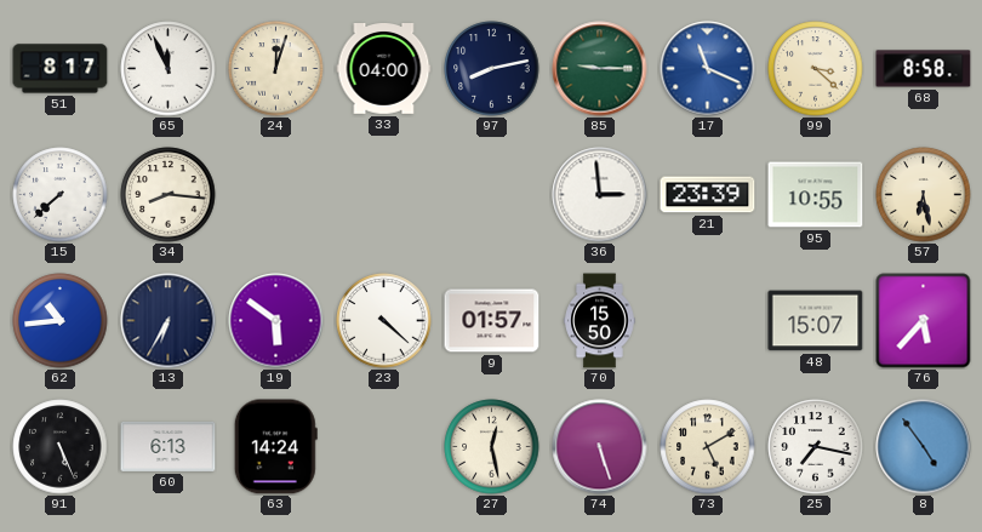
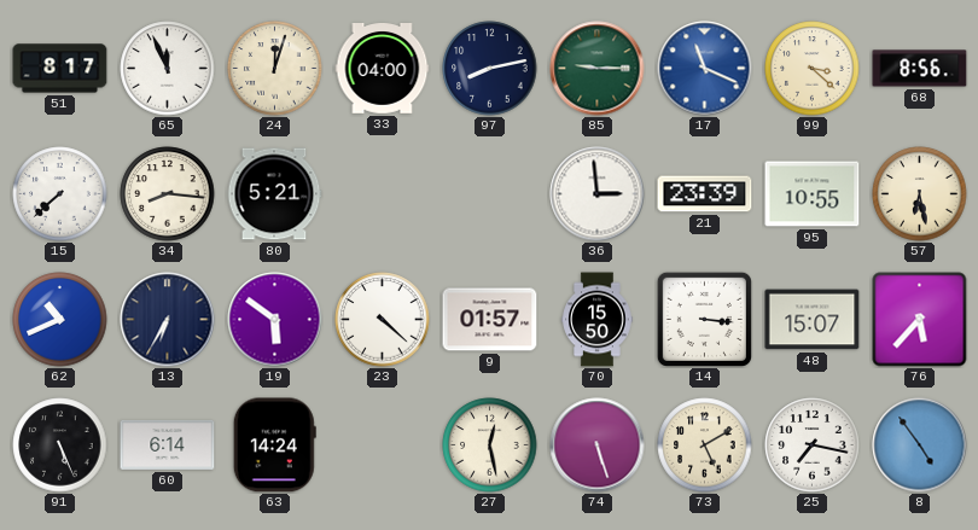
68: 8:58 -> 8:56
80: none -> 5:21
62: 10:44 -> 10:41
14: none -> 3:16
60: 6:13 -> 6:14
